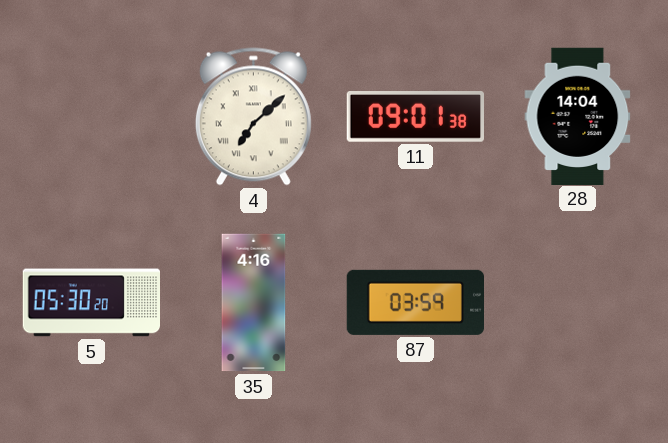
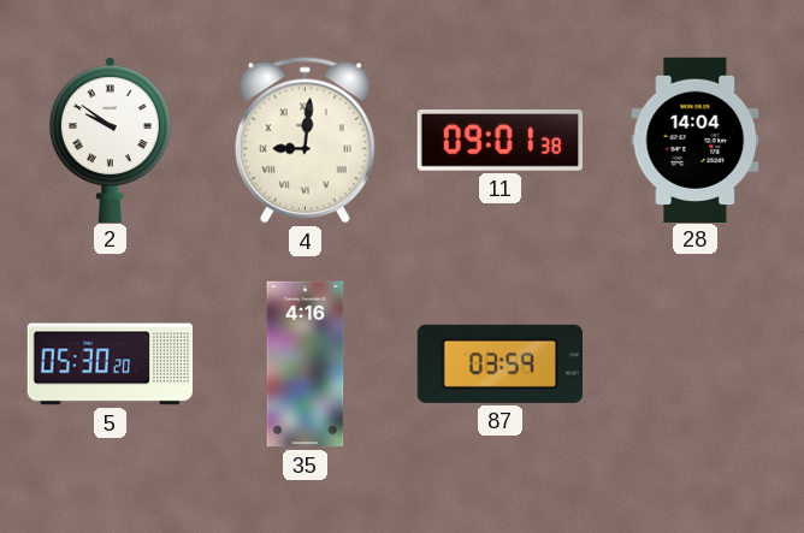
2: none -> 9:51
4: 7:08 -> 9:01
